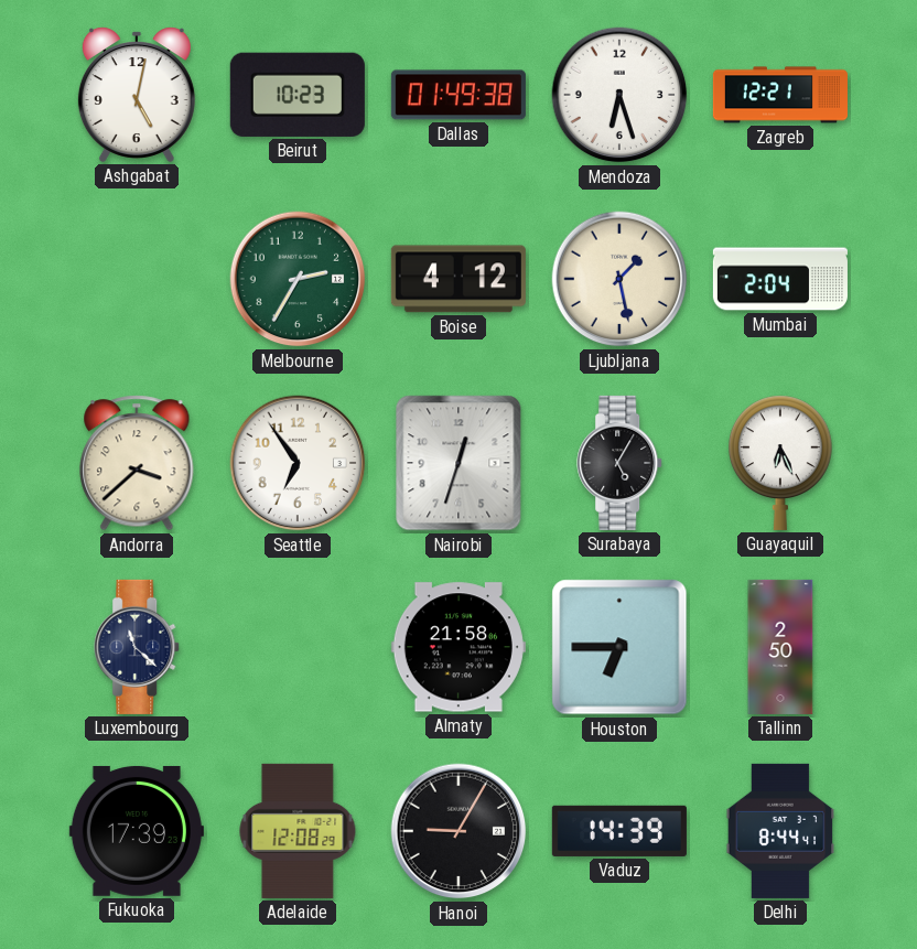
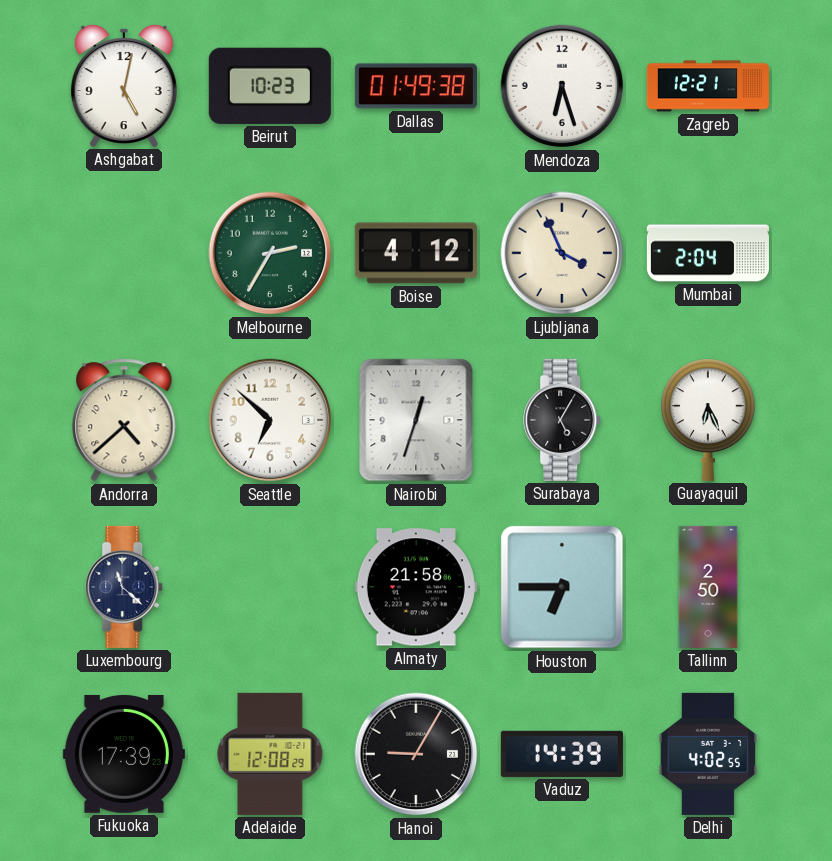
Ljubljana: 1:28 -> 3:56
Andorra: 3:38 -> 4:38
Seattle: 6:54 -> 6:52
Delhi: 8:44 -> 4:02
